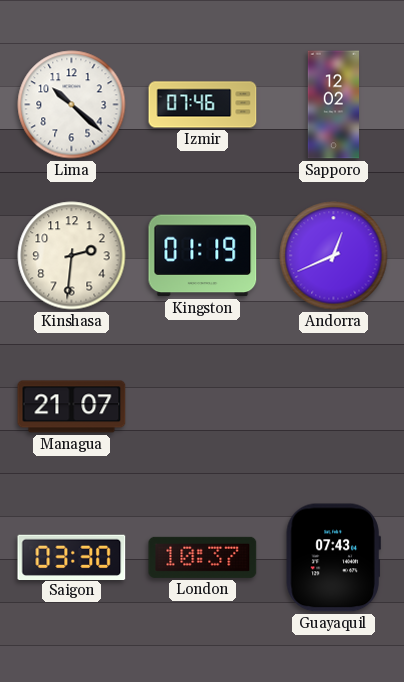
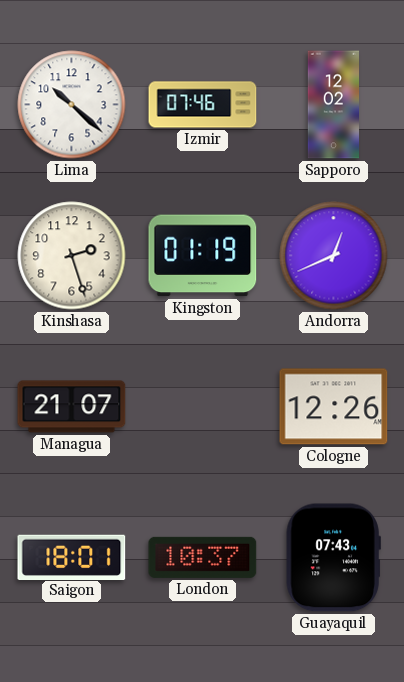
Kinshasa: 2:31 -> 2:27
Cologne: none -> 12:26
Saigon: 03:30 -> 18:01
